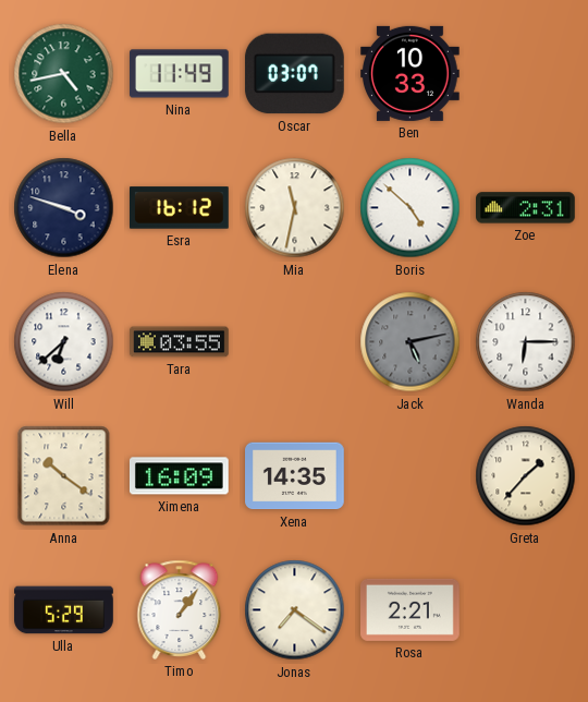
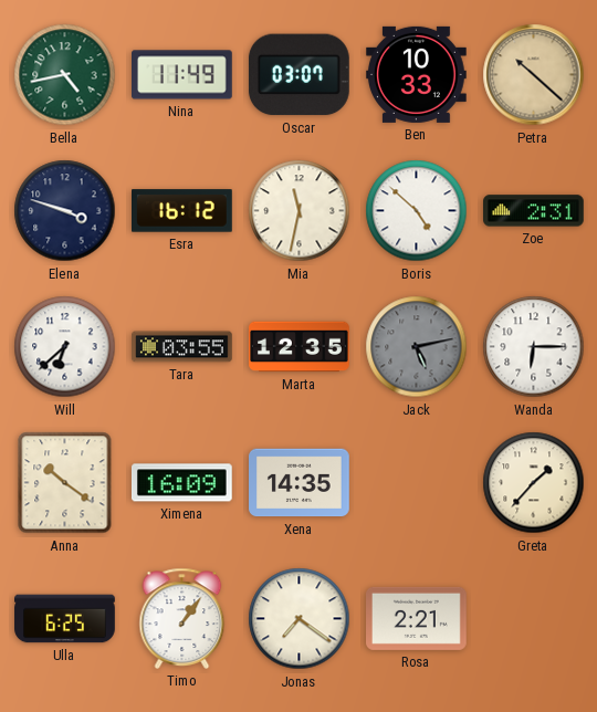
Petra: none -> 10:22
Marta: none -> 12:35
Ulla: 5:29 -> 6:25
